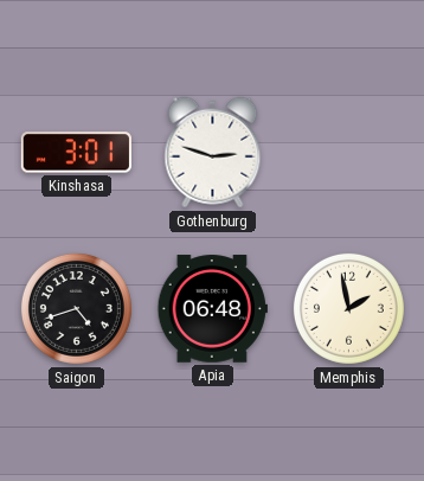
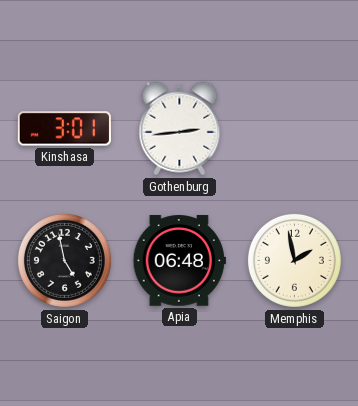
Gothenburg: 2:48 -> 2:44
Saigon: 4:42 -> 4:58
